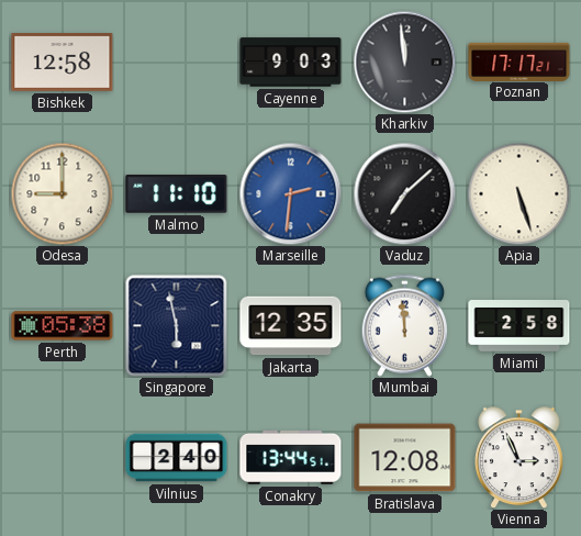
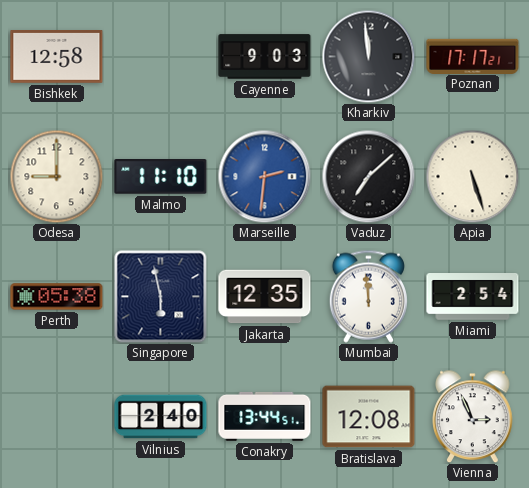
Miami: 2:58 -> 2:54
